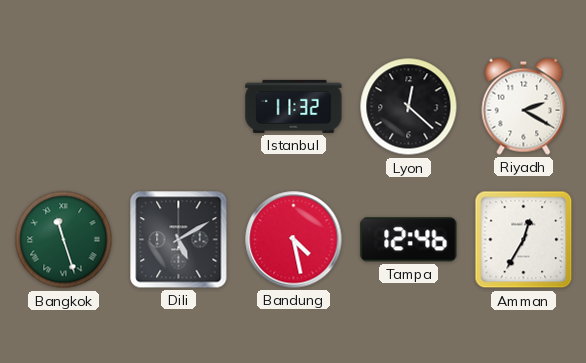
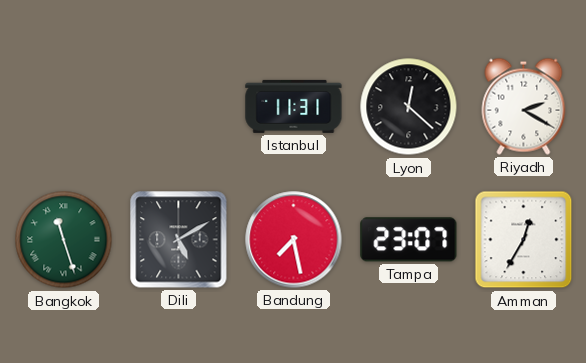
Istanbul: 11:32 -> 11:31
Bandung: 4:28 -> 7:28
Tampa: 12:46 -> 23:07
